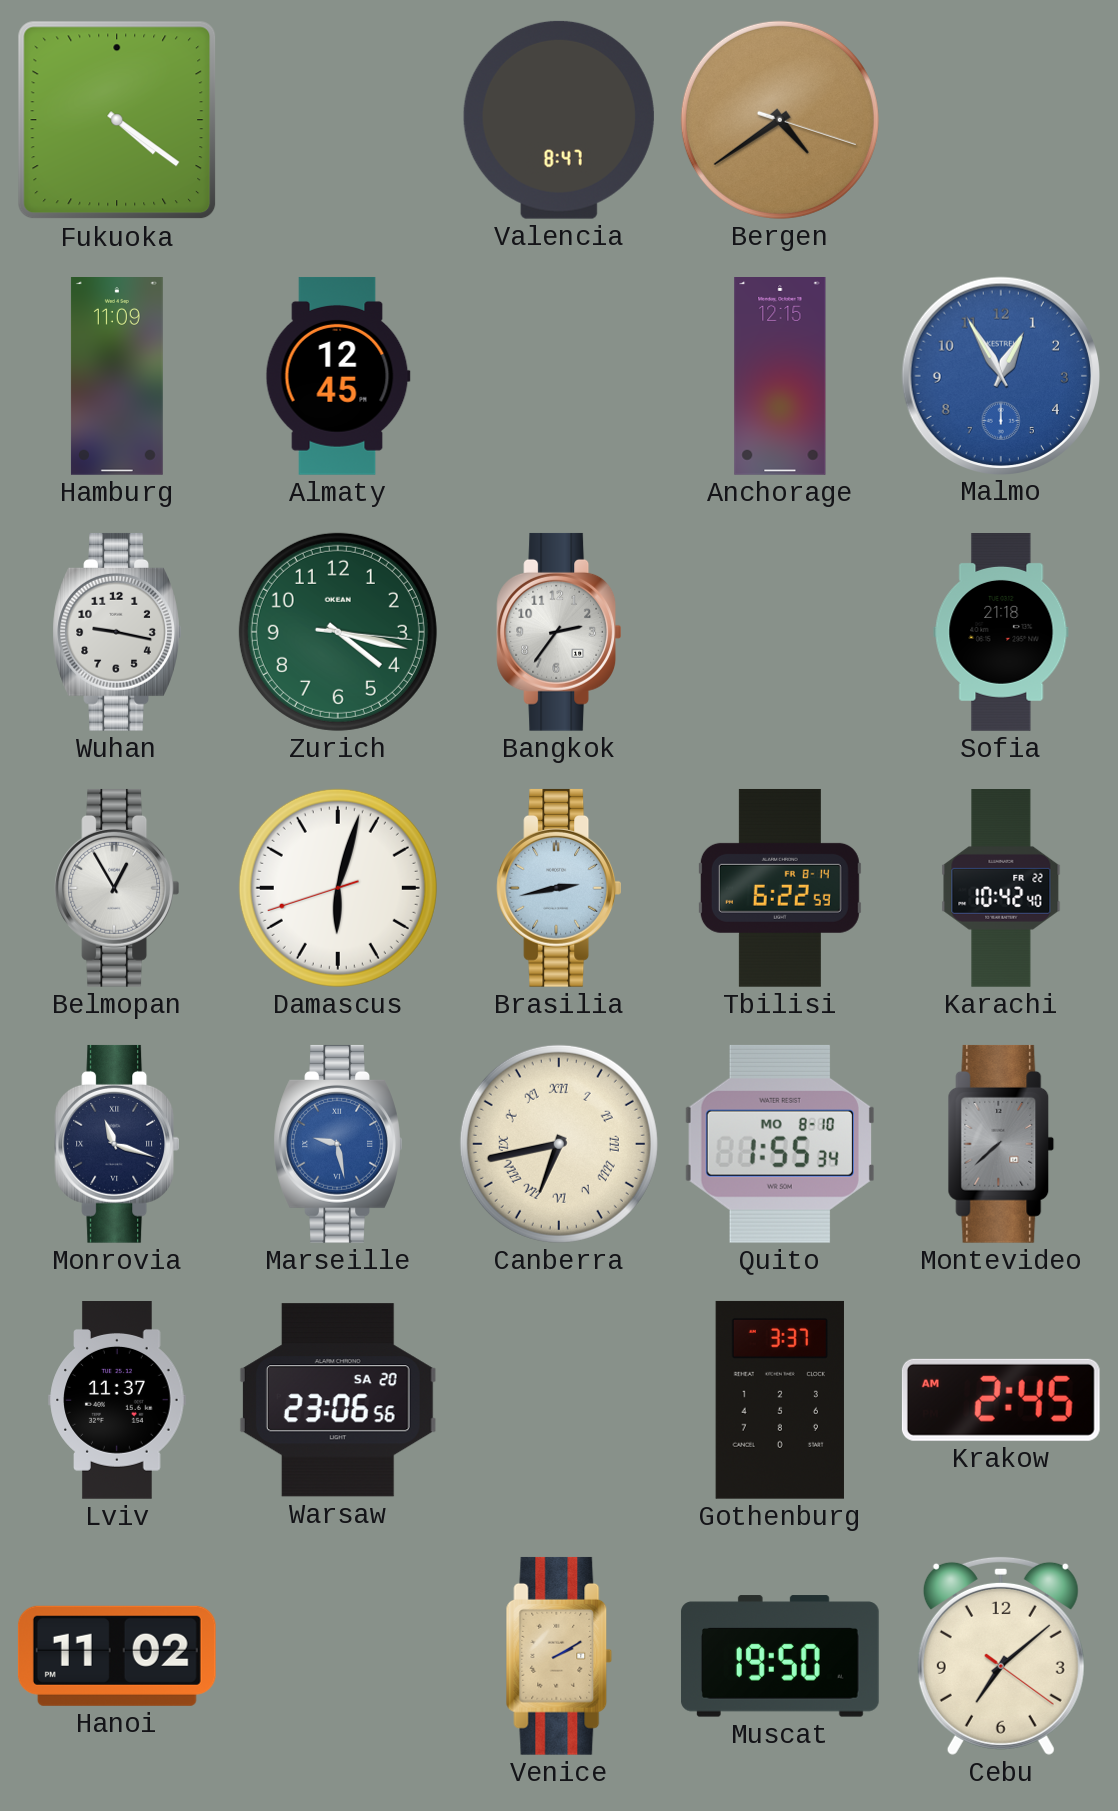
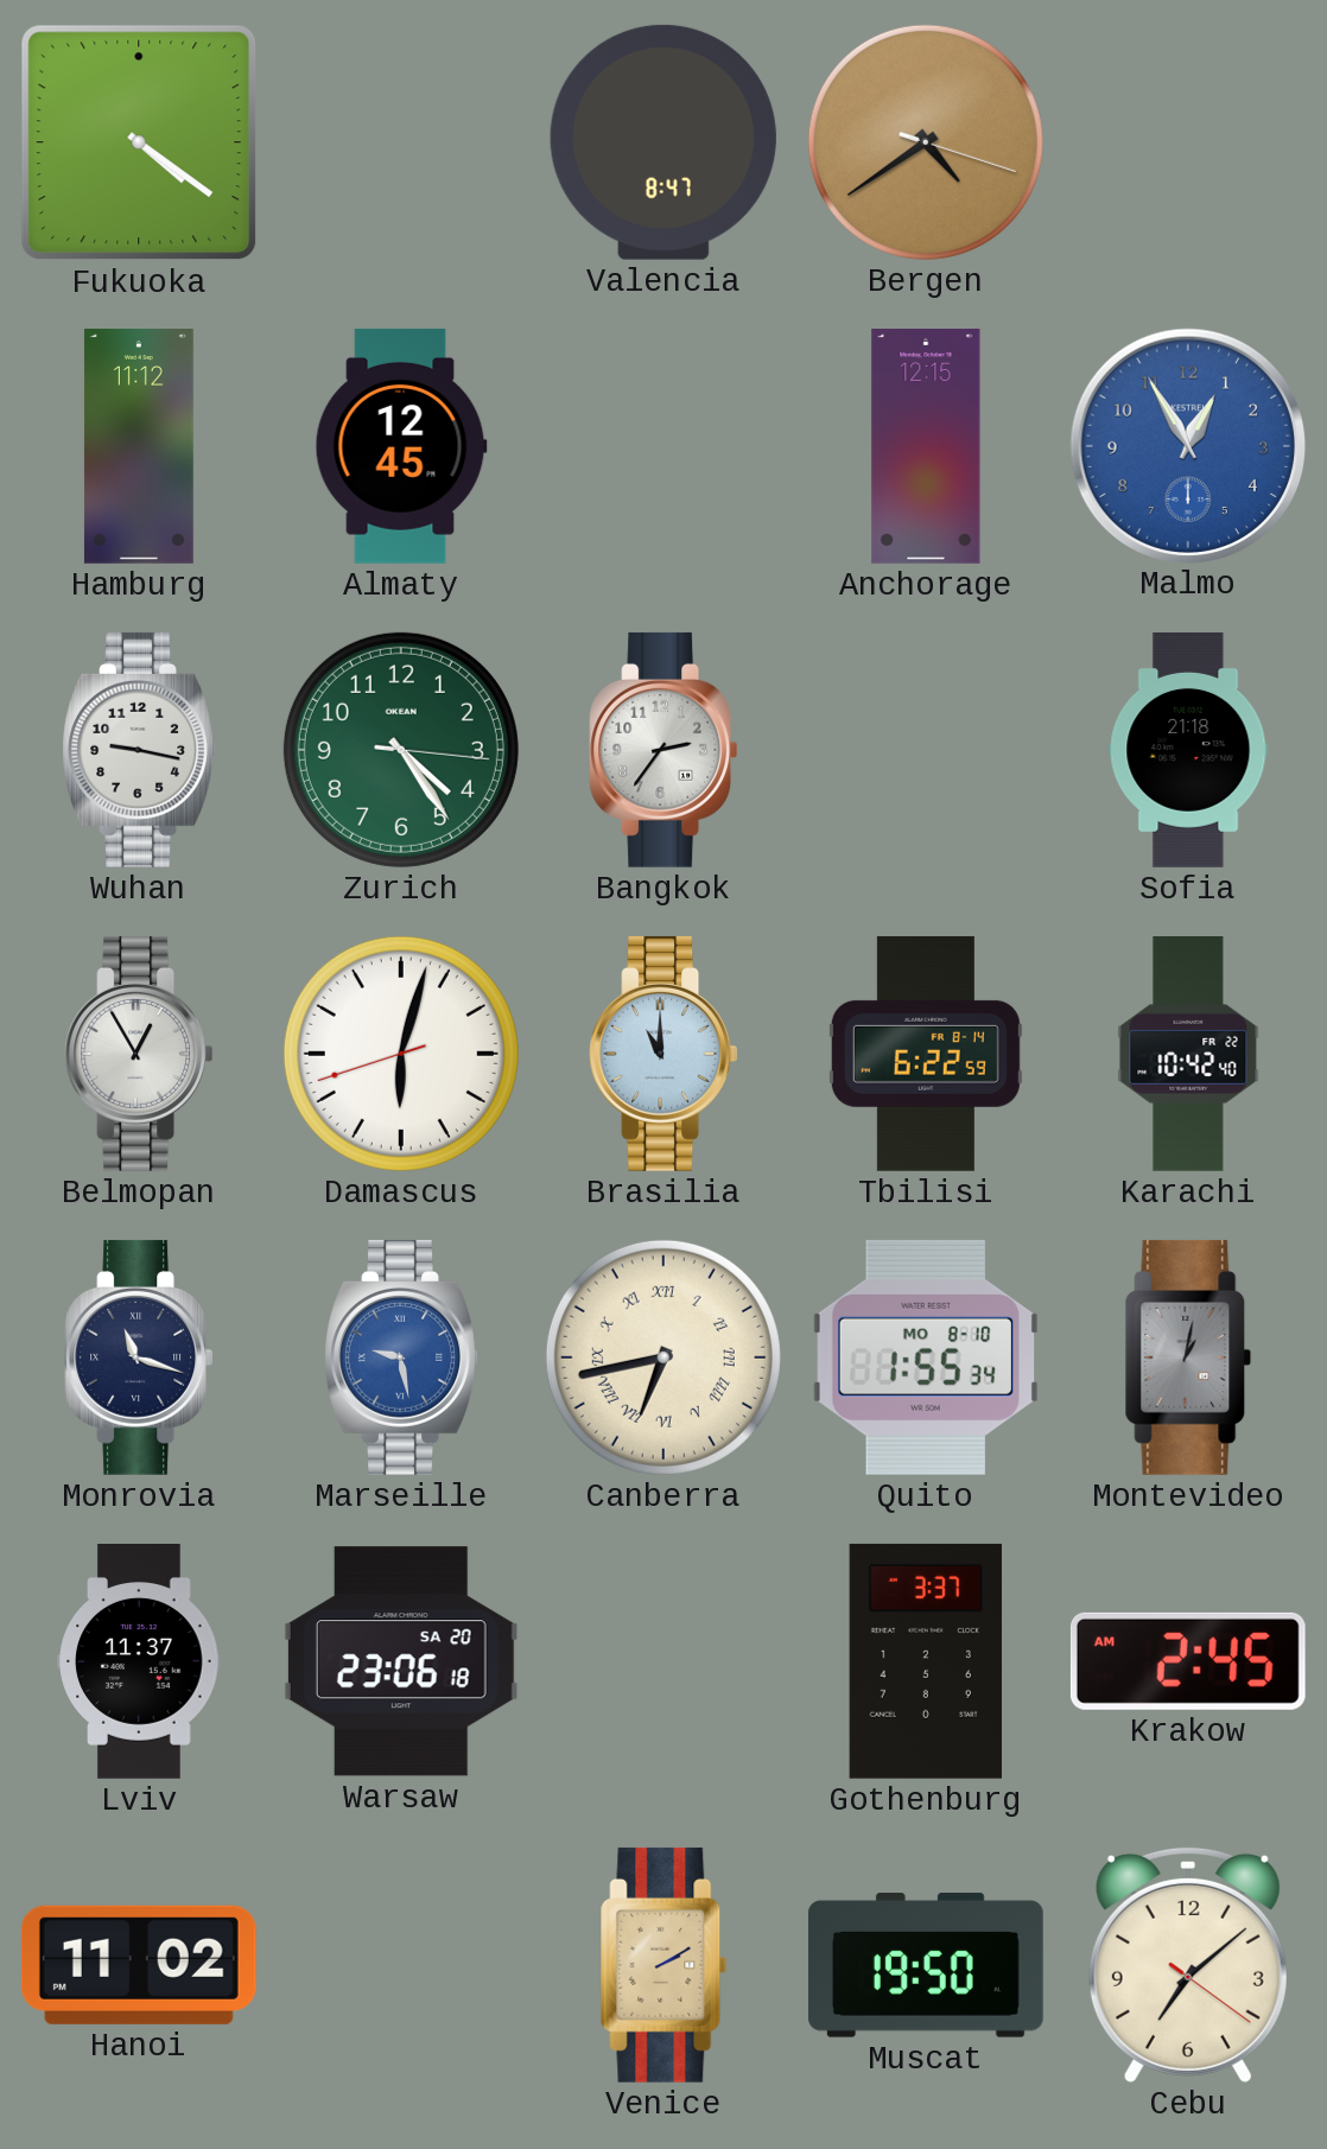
Hamburg: 11:09 -> 11:12
Zurich: 4:17 -> 4:24
Brasilia: 2:43 -> 11:00
Montevideo: 7:38 -> 1:02
Warsaw: 23:06:56 -> 23:06:18
